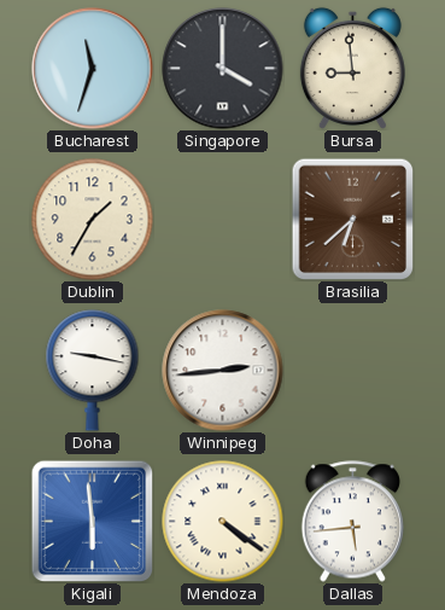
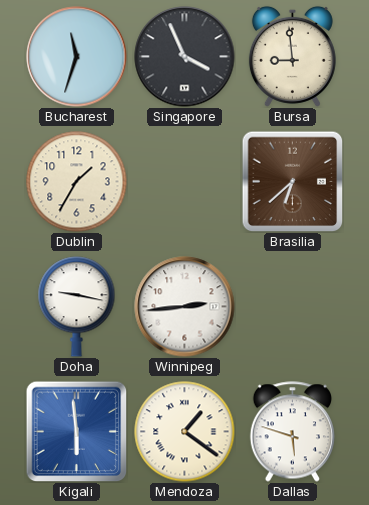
Singapore: 4:00 -> 3:56
Mendoza: 4:21 -> 1:21
Dallas: 5:44 -> 5:48
